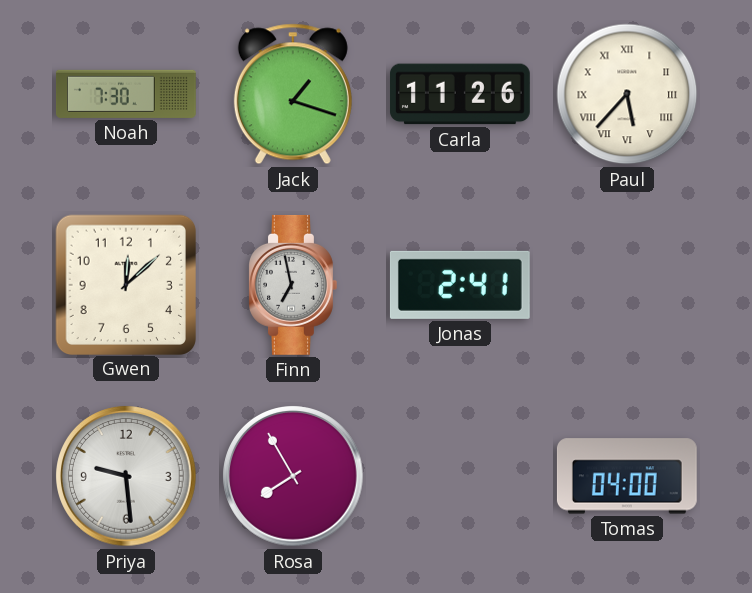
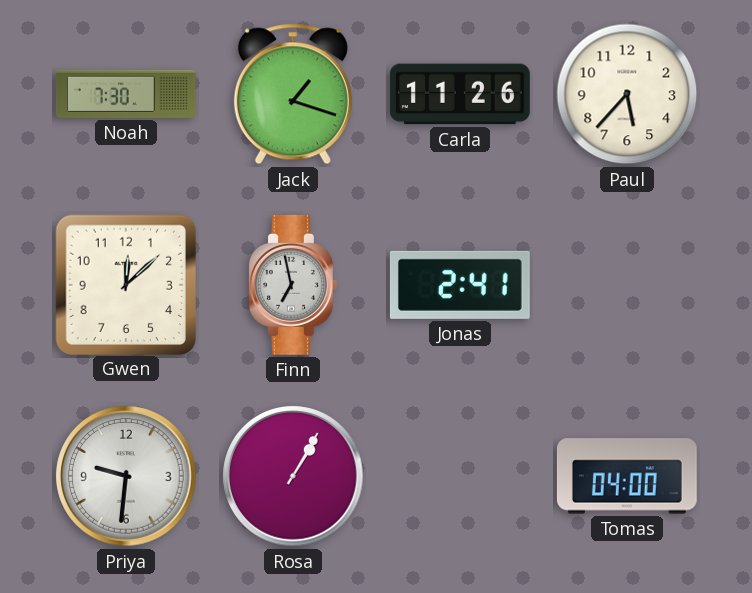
Paul numerals: Roman -> Arabic
Priya: 9:29 -> 9:31
Rosa: 7:55 -> 1:05
